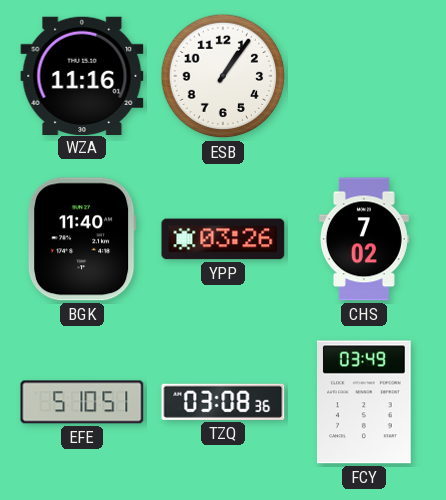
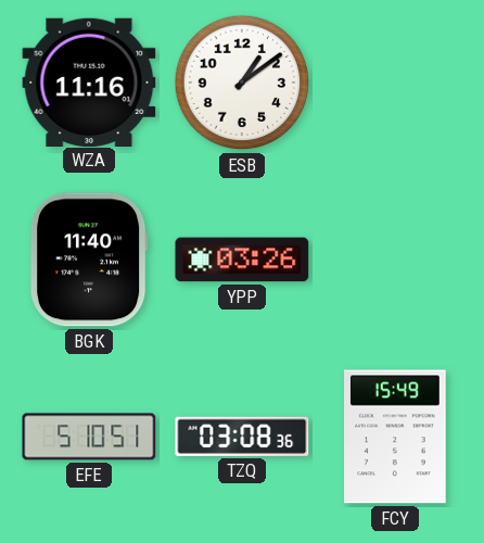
ESB: 1:06 -> 1:09
CHS: 7:02 -> none
FCY: 03:49 -> 15:49
